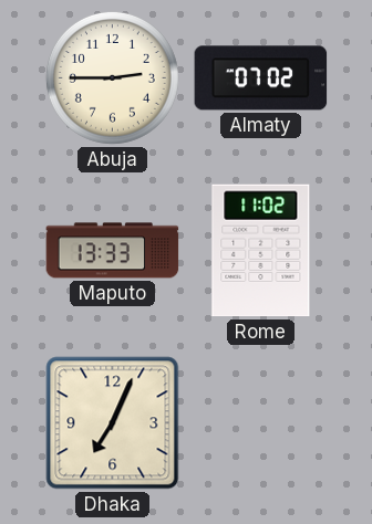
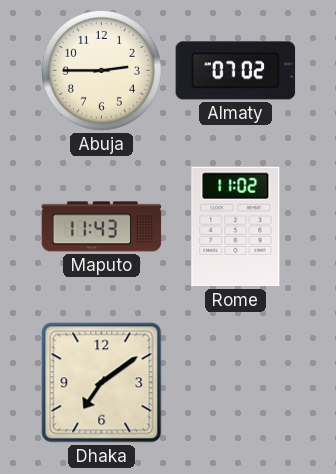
Maputo: 13:33 -> 11:43
Dhaka: 7:04 -> 7:09
